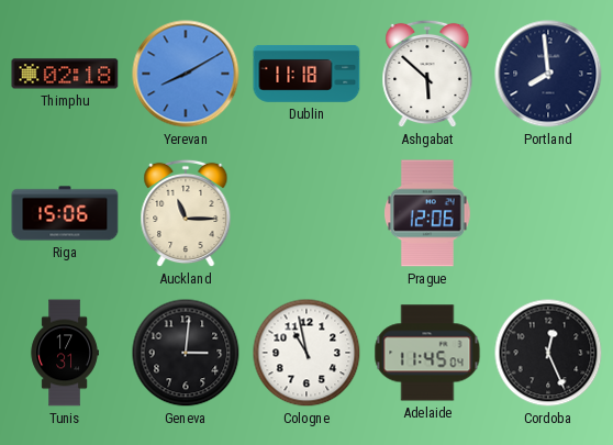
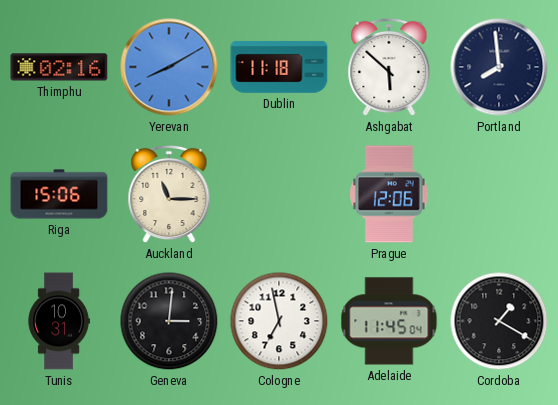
Thimphu: 02:18 -> 02:16
Tunis: 17:31 -> 10:31
Cologne: 10:58 -> 6:58
Cordoba: 12:26 -> 1:20
